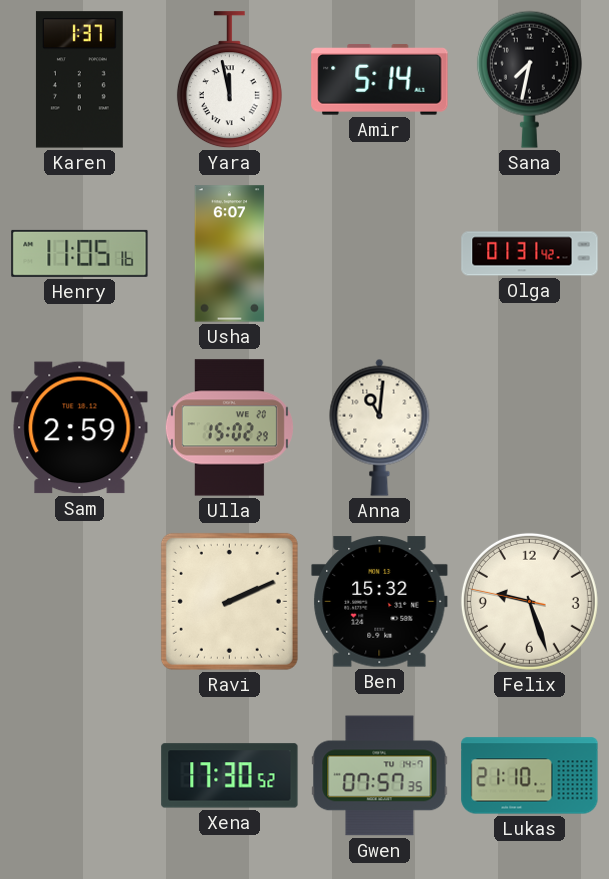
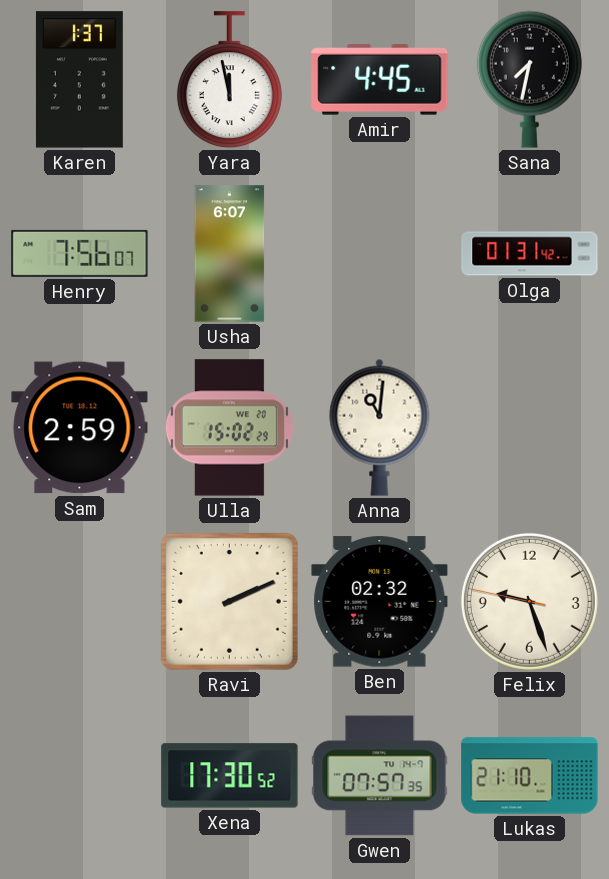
Amir: 5:14 -> 4:45
Henry: 11:05 -> 7:56
Ben: 15:32 -> 02:32
